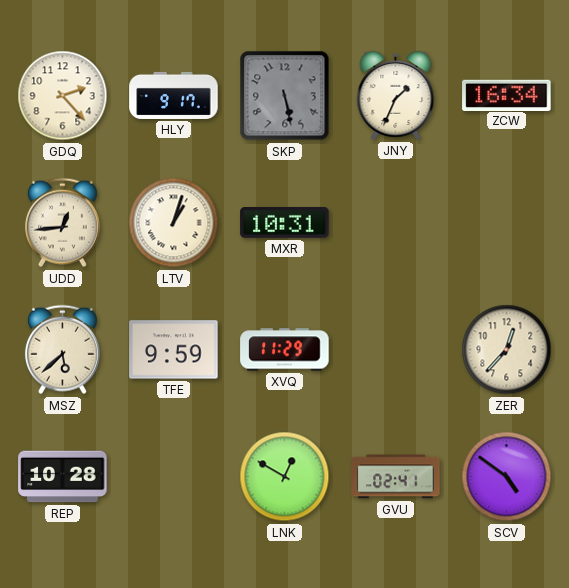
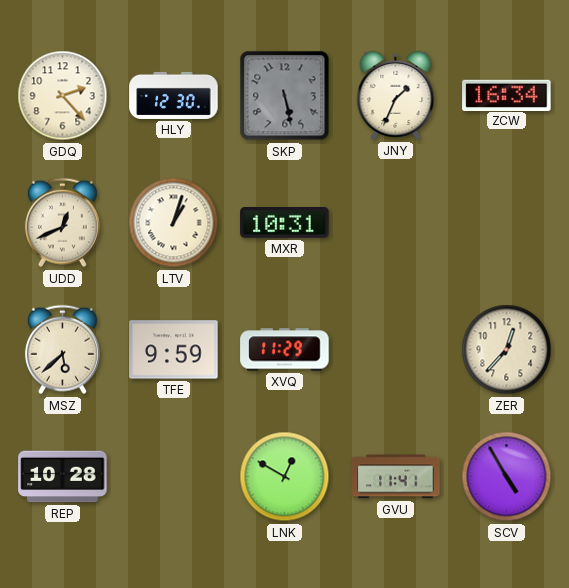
HLY: 9:17 -> 12:30
UDD: 12:44 -> 12:41
GVU: 02:41 -> 11:41
SCV: 4:51 -> 4:55
